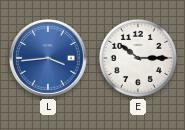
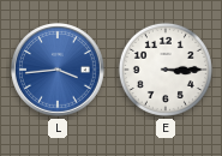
E: 10:15 -> 3:15
